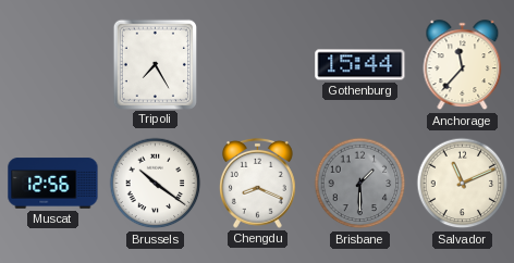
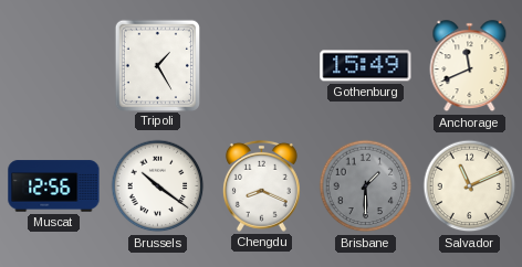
Tripoli: 7:25 -> 1:25
Gothenburg: 15:44 -> 15:49
Anchorage: 11:37 -> 11:41
